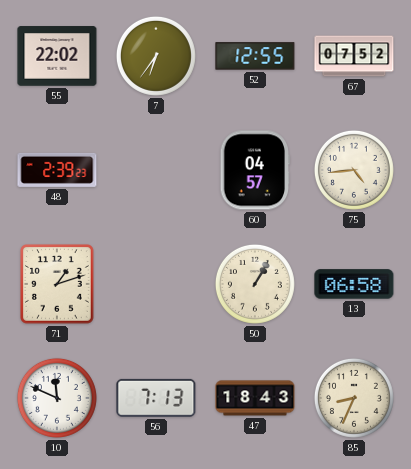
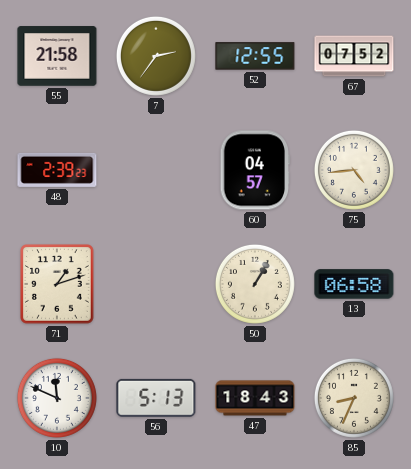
55: 22:02 -> 21:58
7: 6:36 -> 2:36
56: 7:13 -> 5:13
